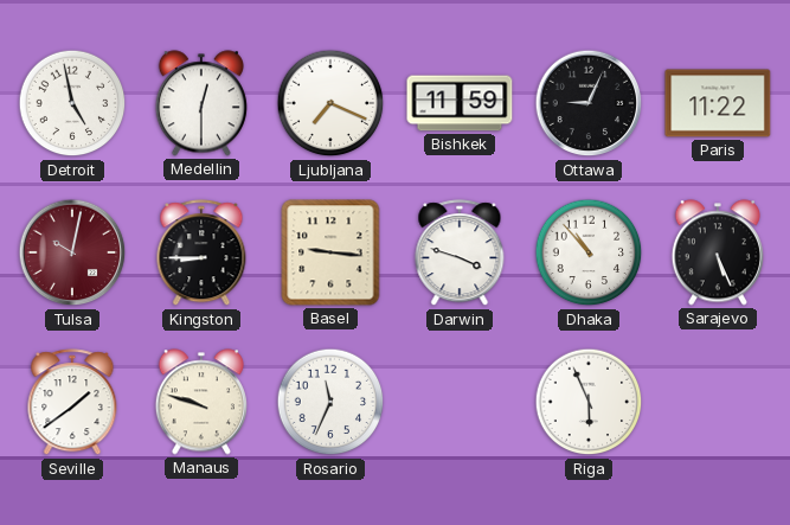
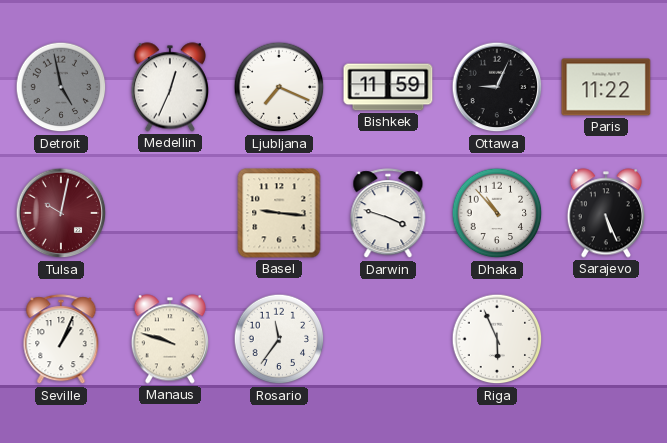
Detroit dial: white -> grey
Medellin: 12:30 -> 12:34
Kingston: 8:45 -> none
Seville: 1:39 -> 1:04
Rosario: 11:34 -> 11:36
